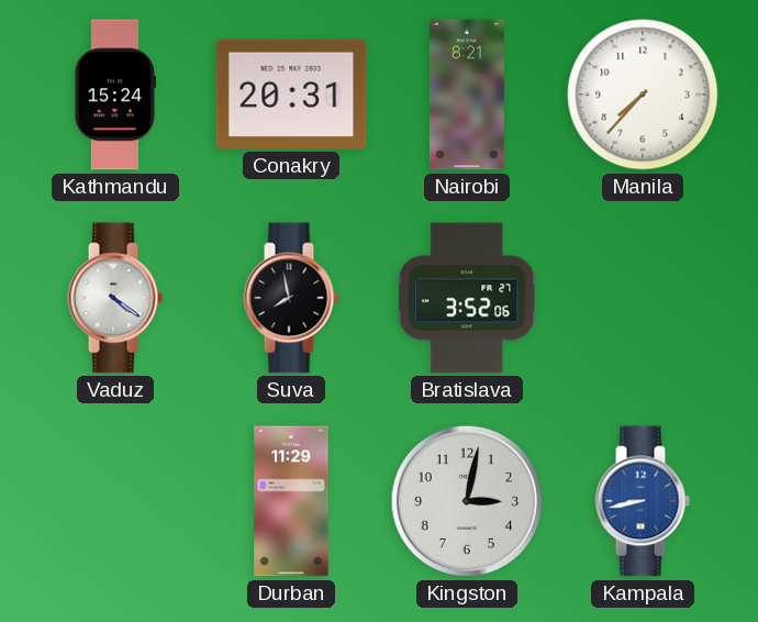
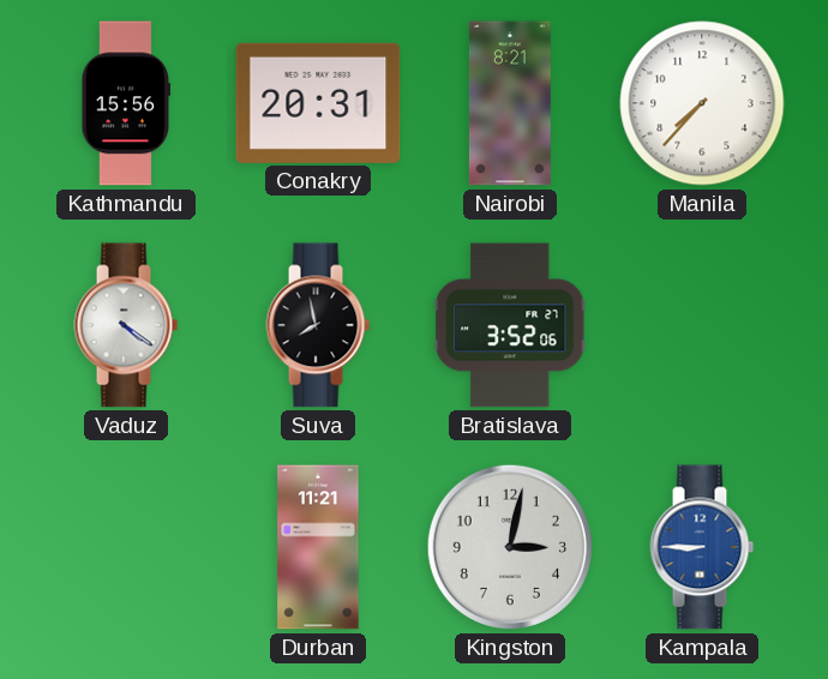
Kathmandu: 15:24 -> 15:56
Durban: 11:29 -> 11:21
Kampala: 8:43 -> 8:45
